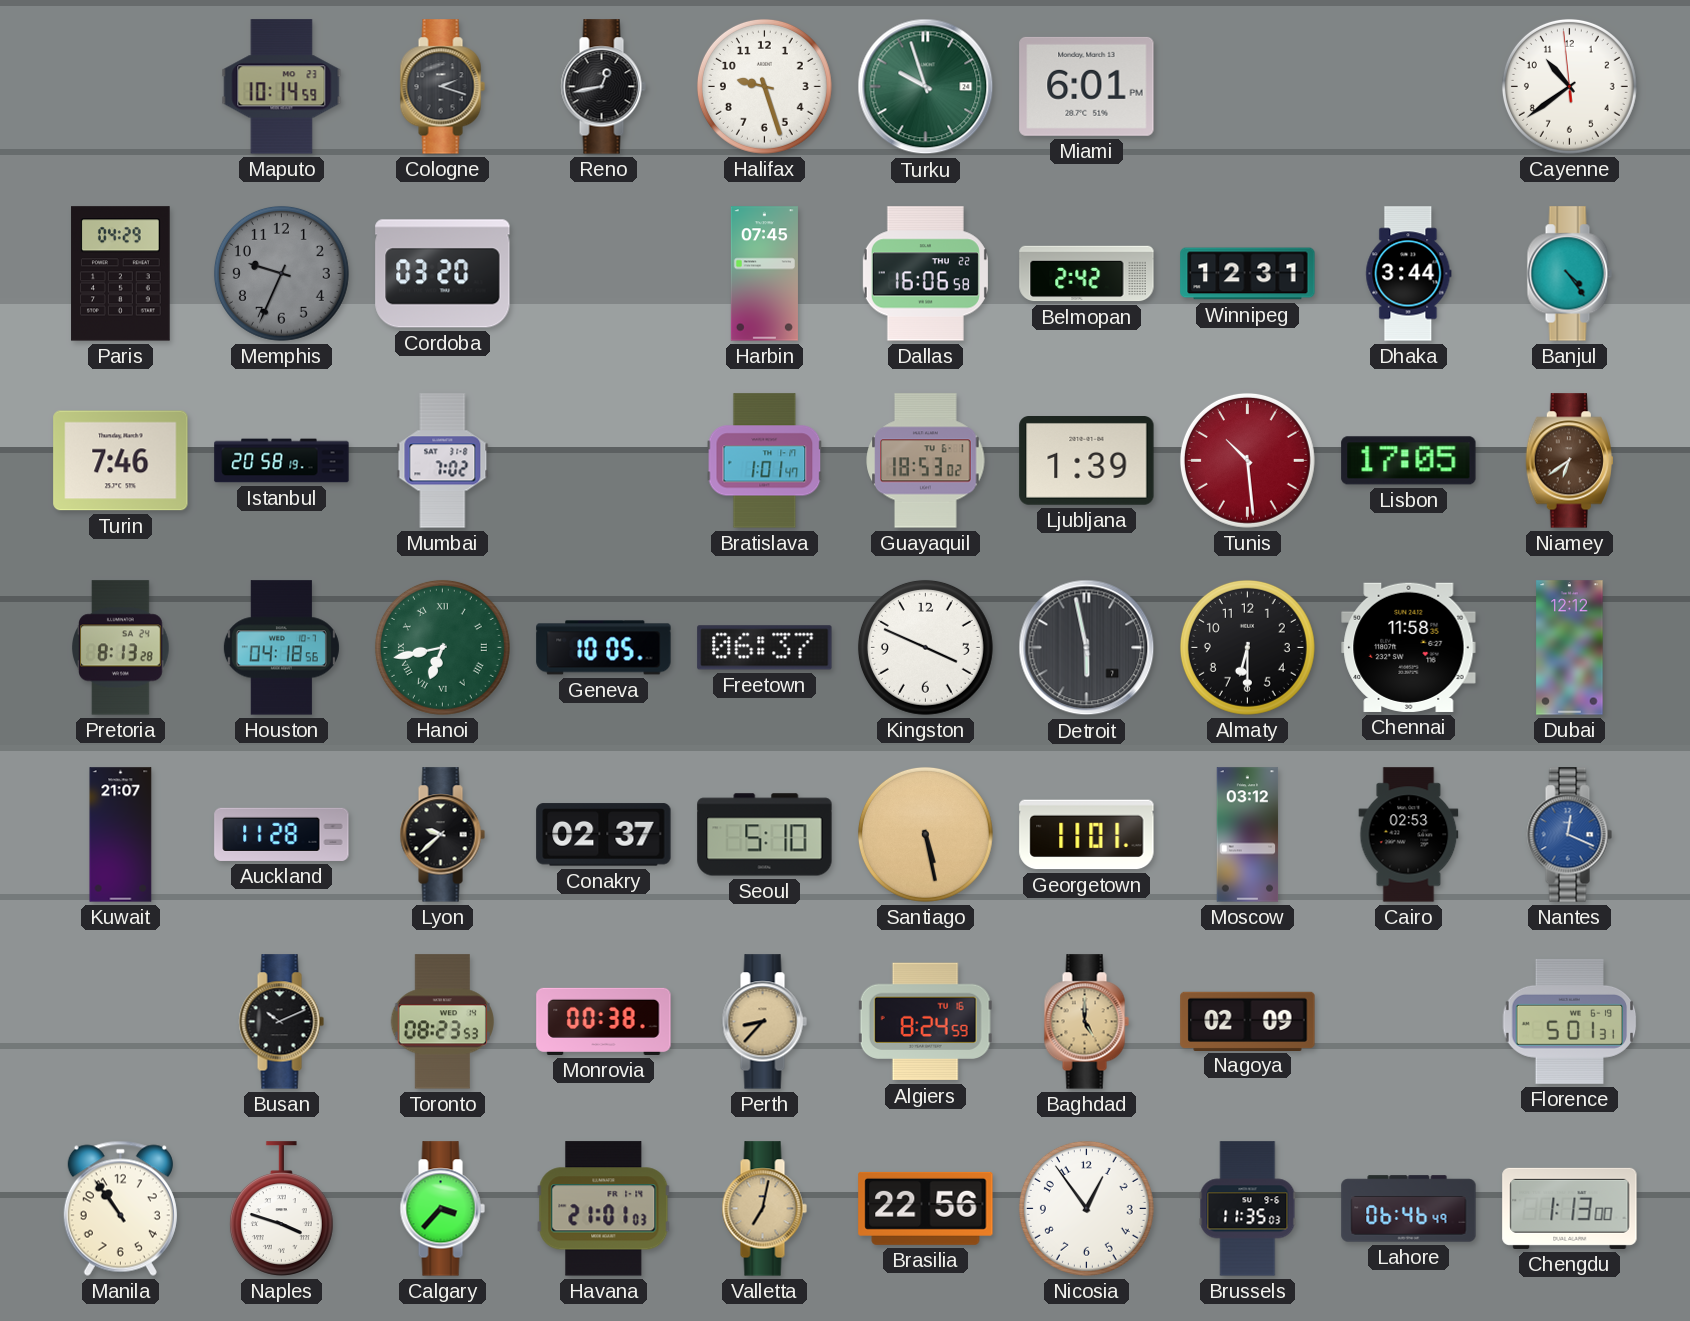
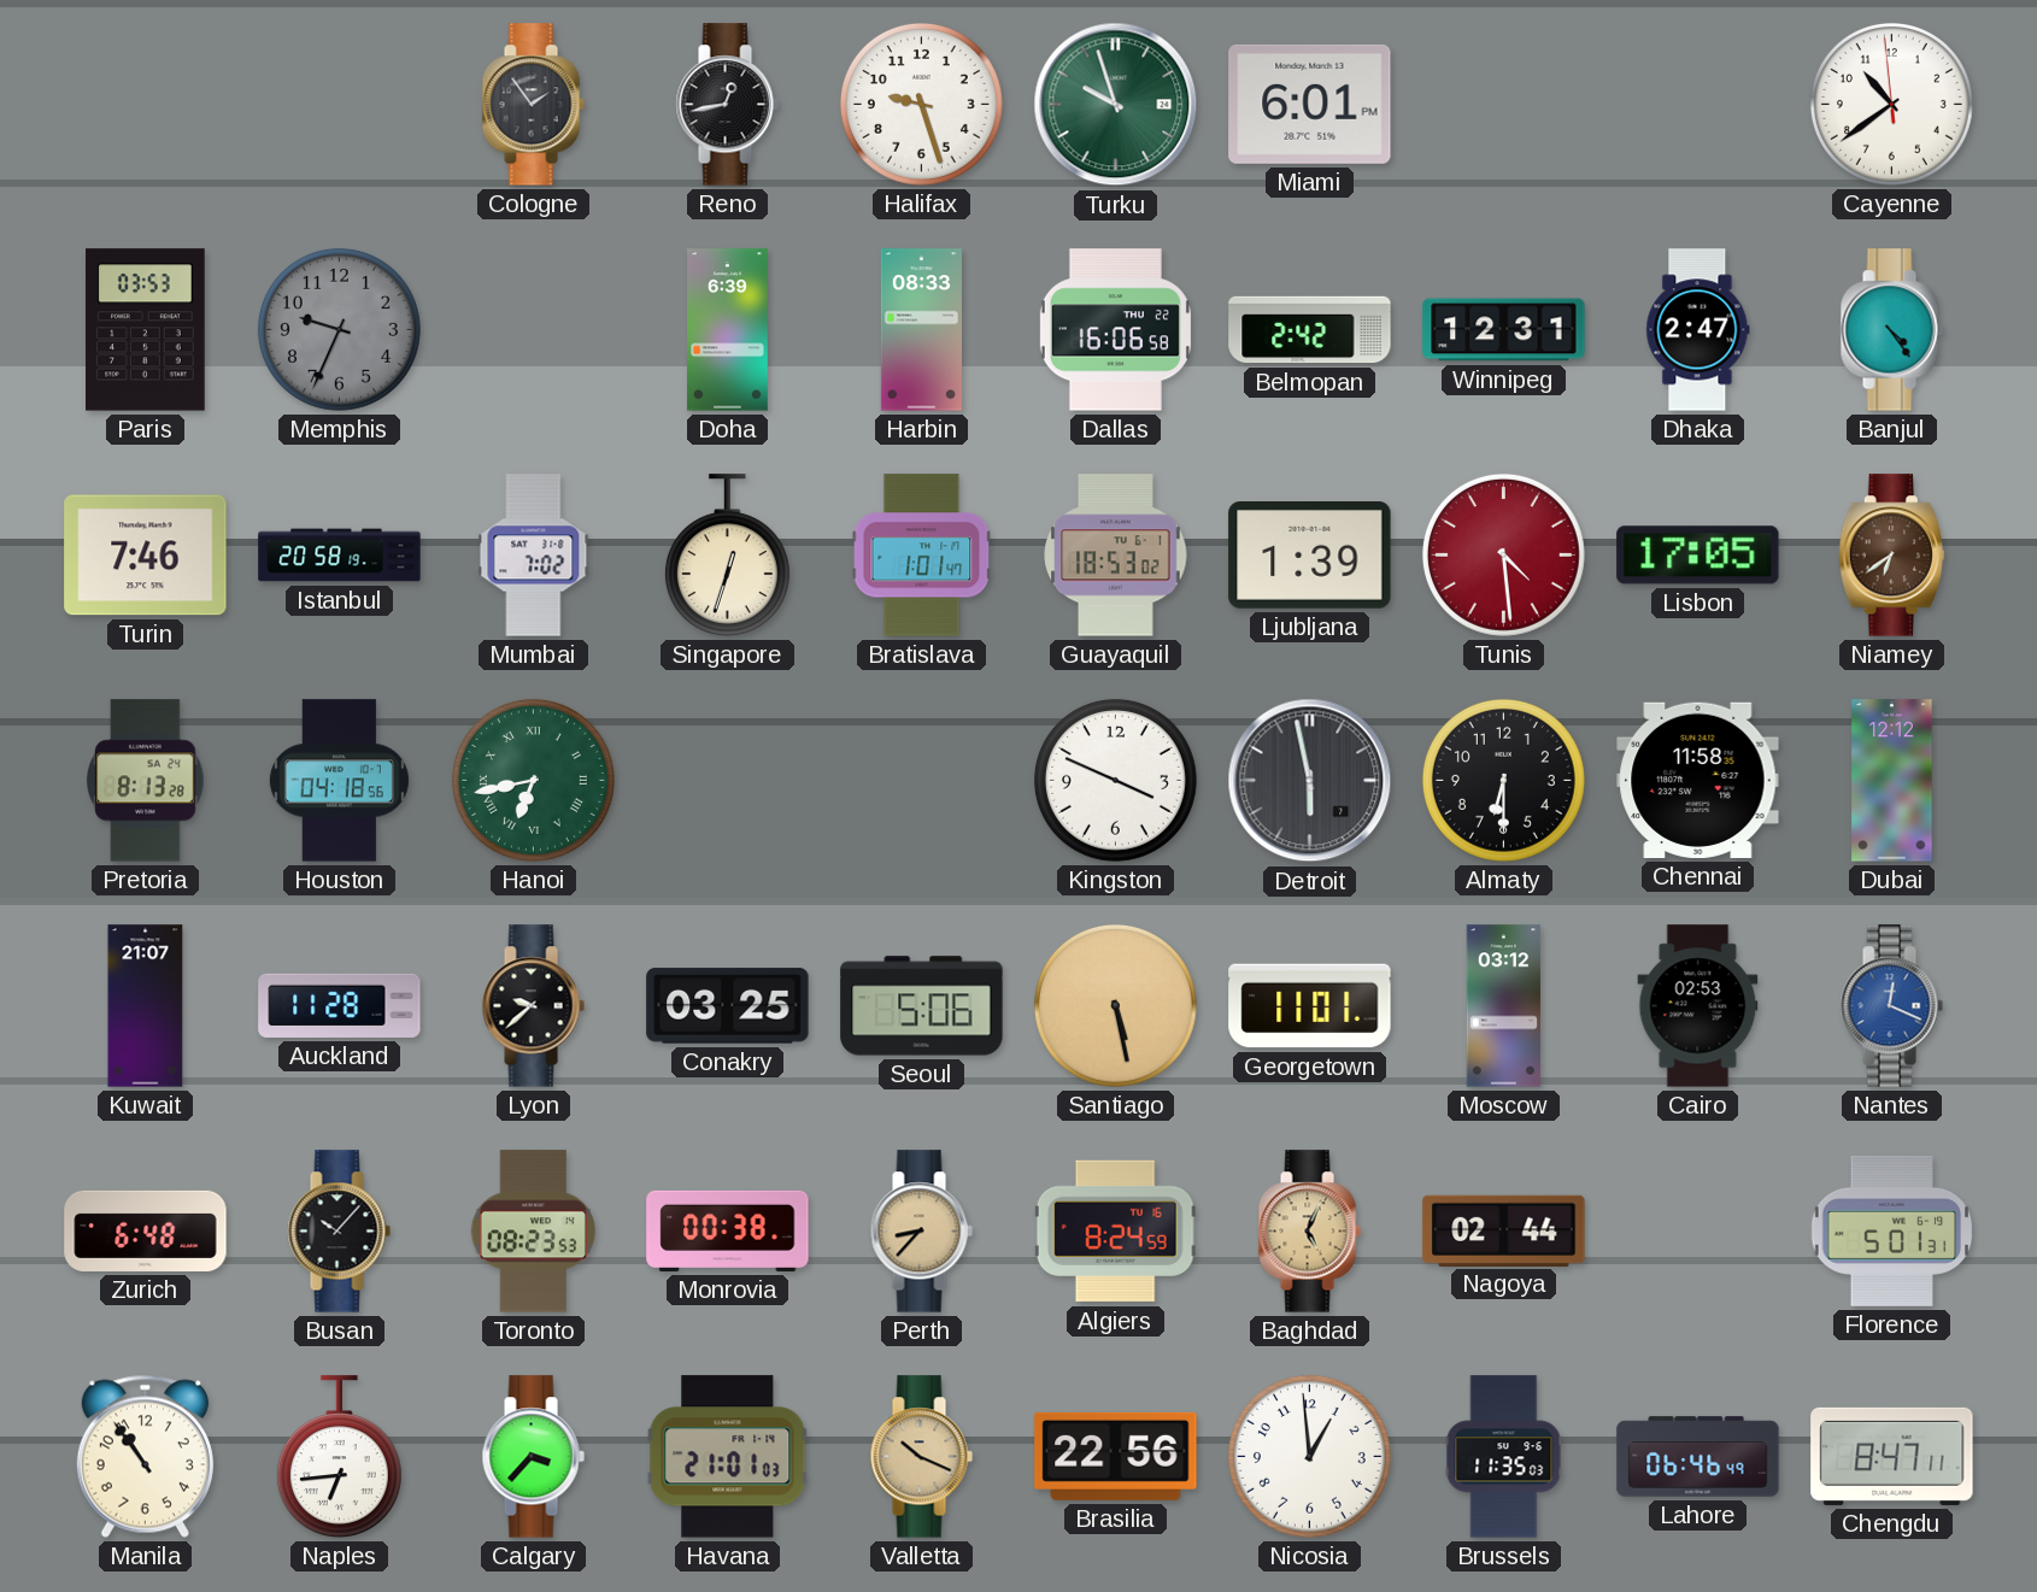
Maputo: 10:14 -> none
Cologne: 2:18 -> 1:54
Paris: 04:29 -> 03:53
Cordoba: 03:20 -> none
Doha: none -> 6:39
Harbin: 07:45 -> 08:33
Dhaka: 3:44 -> 2:47
Singapore: none -> 12:33
Tunis: 10:29 -> 4:29
Geneva: 10:05 -> none
Freetown: 06:37 -> none
Conakry: 02:37 -> 03:25
Seoul: 5:10 -> 5:06
Zurich: none -> 6:48
Busan: 10:11 -> 10:07
Baghdad: 5:00 -> 5:04
Nagoya: 02:09 -> 02:44
Naples: 3:48 -> 6:44
Valletta: 7:02 -> 10:19
Nicosia: 12:54 -> 12:59
Chengdu: 1:13 -> 8:47
